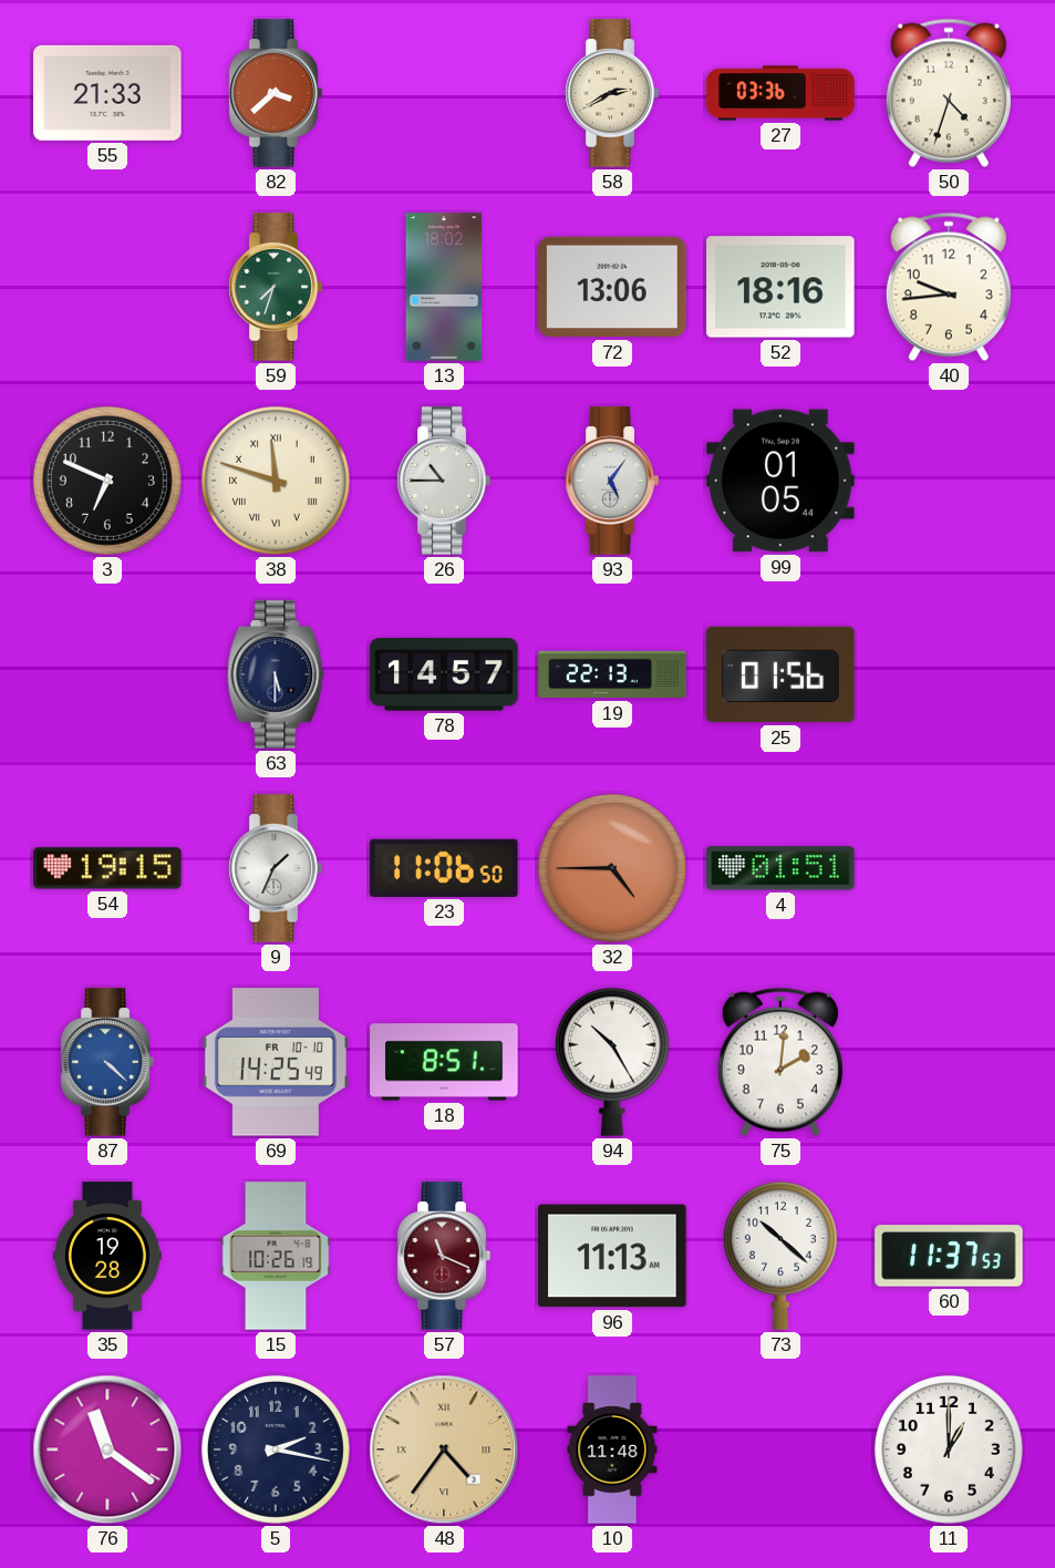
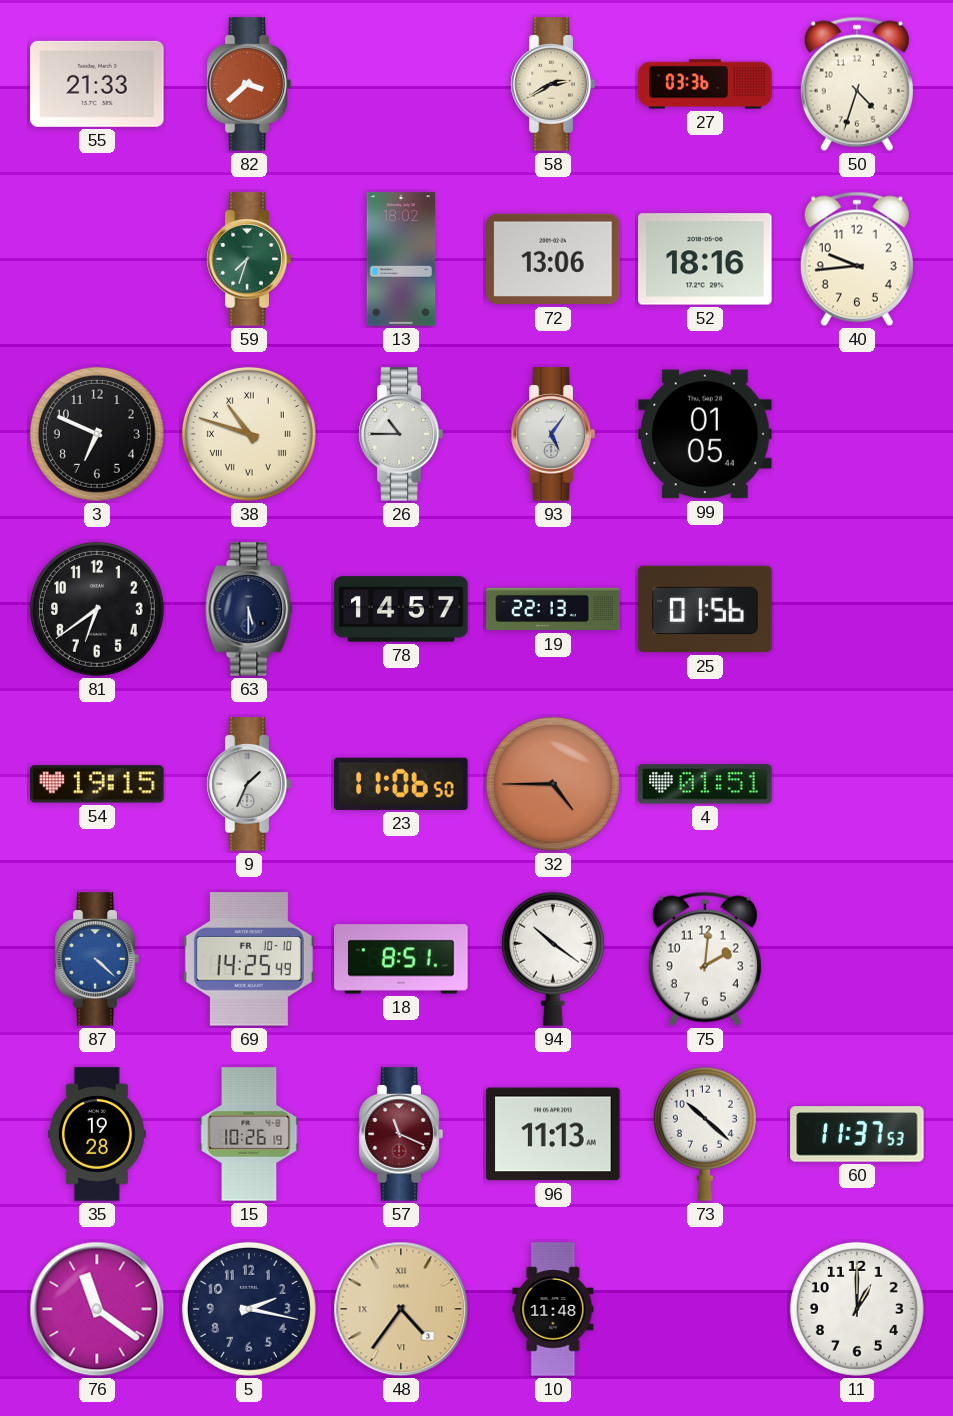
38: 11:48 -> 10:48
81: none -> 6:39
94: 10:25 -> 10:21
